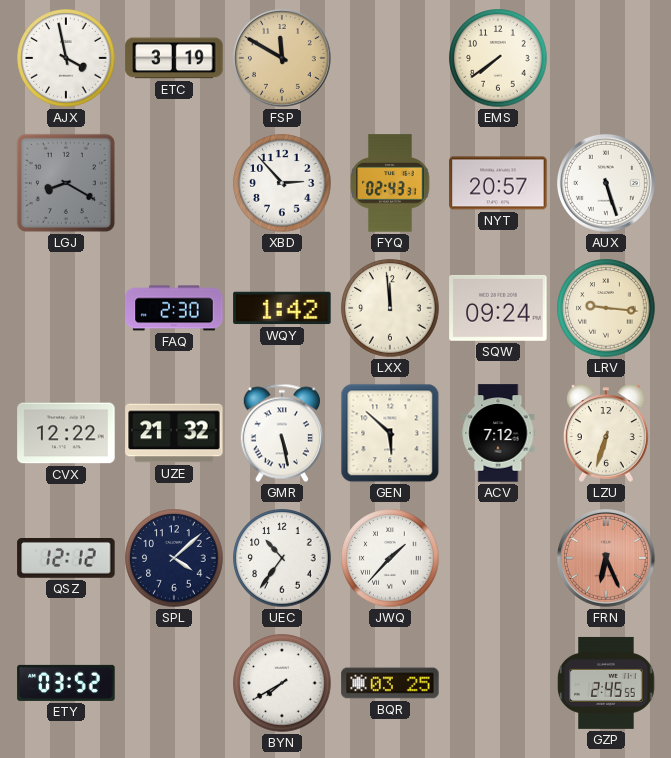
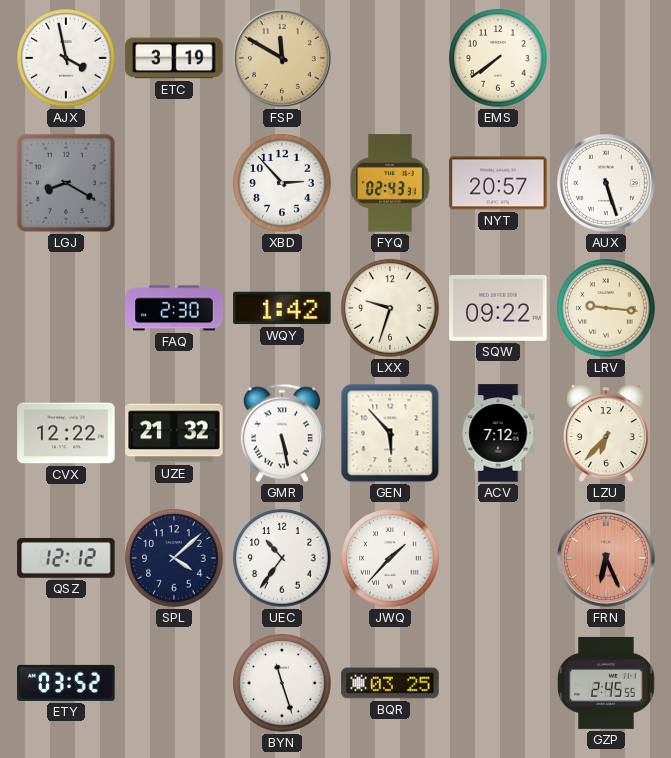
LXX: 11:59 -> 9:33
SQW: 09:24 -> 09:22
GEN: 5:52 -> 5:53
LZU: 6:33 -> 6:37
BYN: 7:40 -> 11:27
